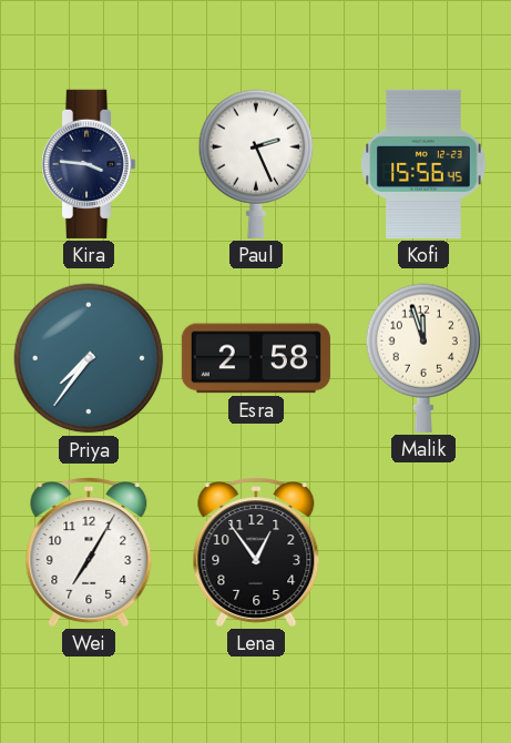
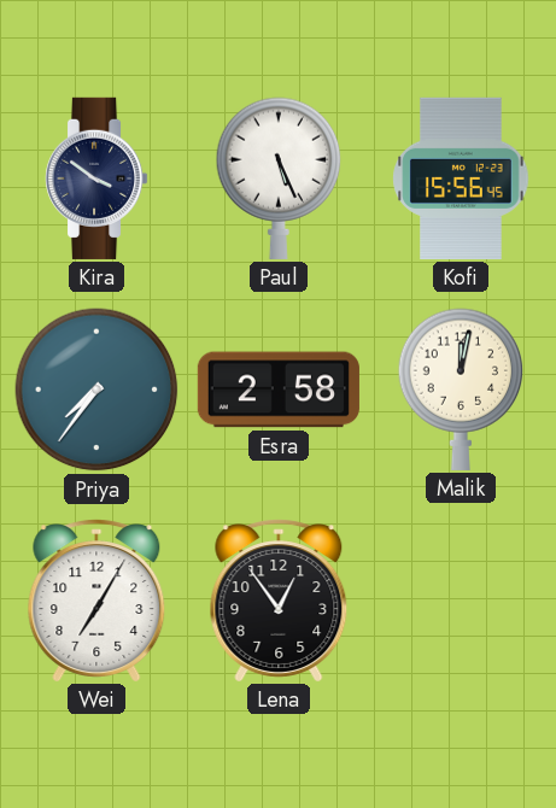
Kira: 3:46 -> 3:51
Paul: 2:26 -> 5:26
Malik: 11:57 -> 12:02
